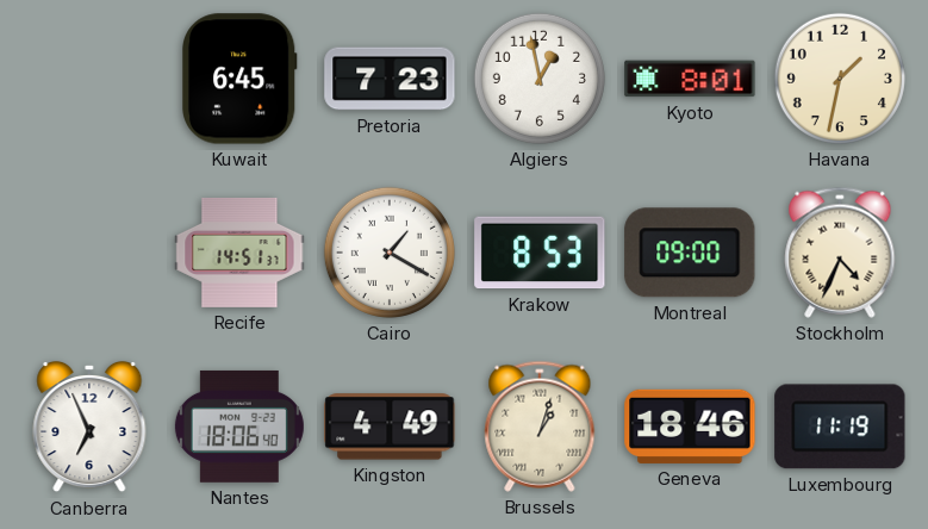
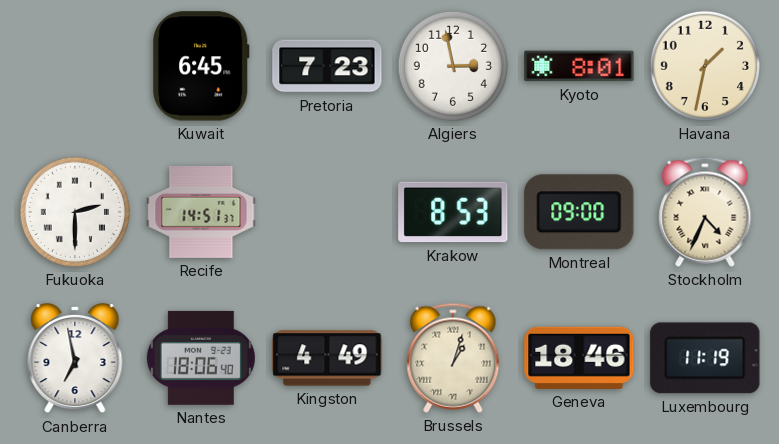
Algiers: 12:58 -> 2:58
Fukuoka: none -> 2:30
Cairo: 1:20 -> none
Canberra: 6:56 -> 6:58
